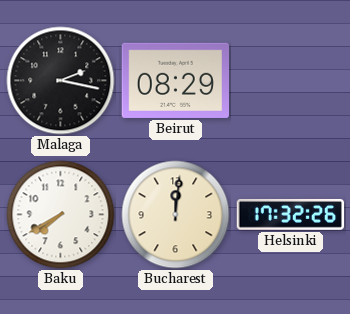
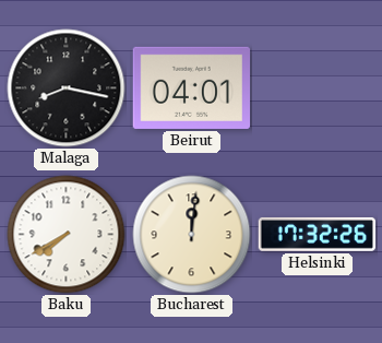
Malaga: 2:17 -> 8:17
Beirut: 08:29 -> 04:01
